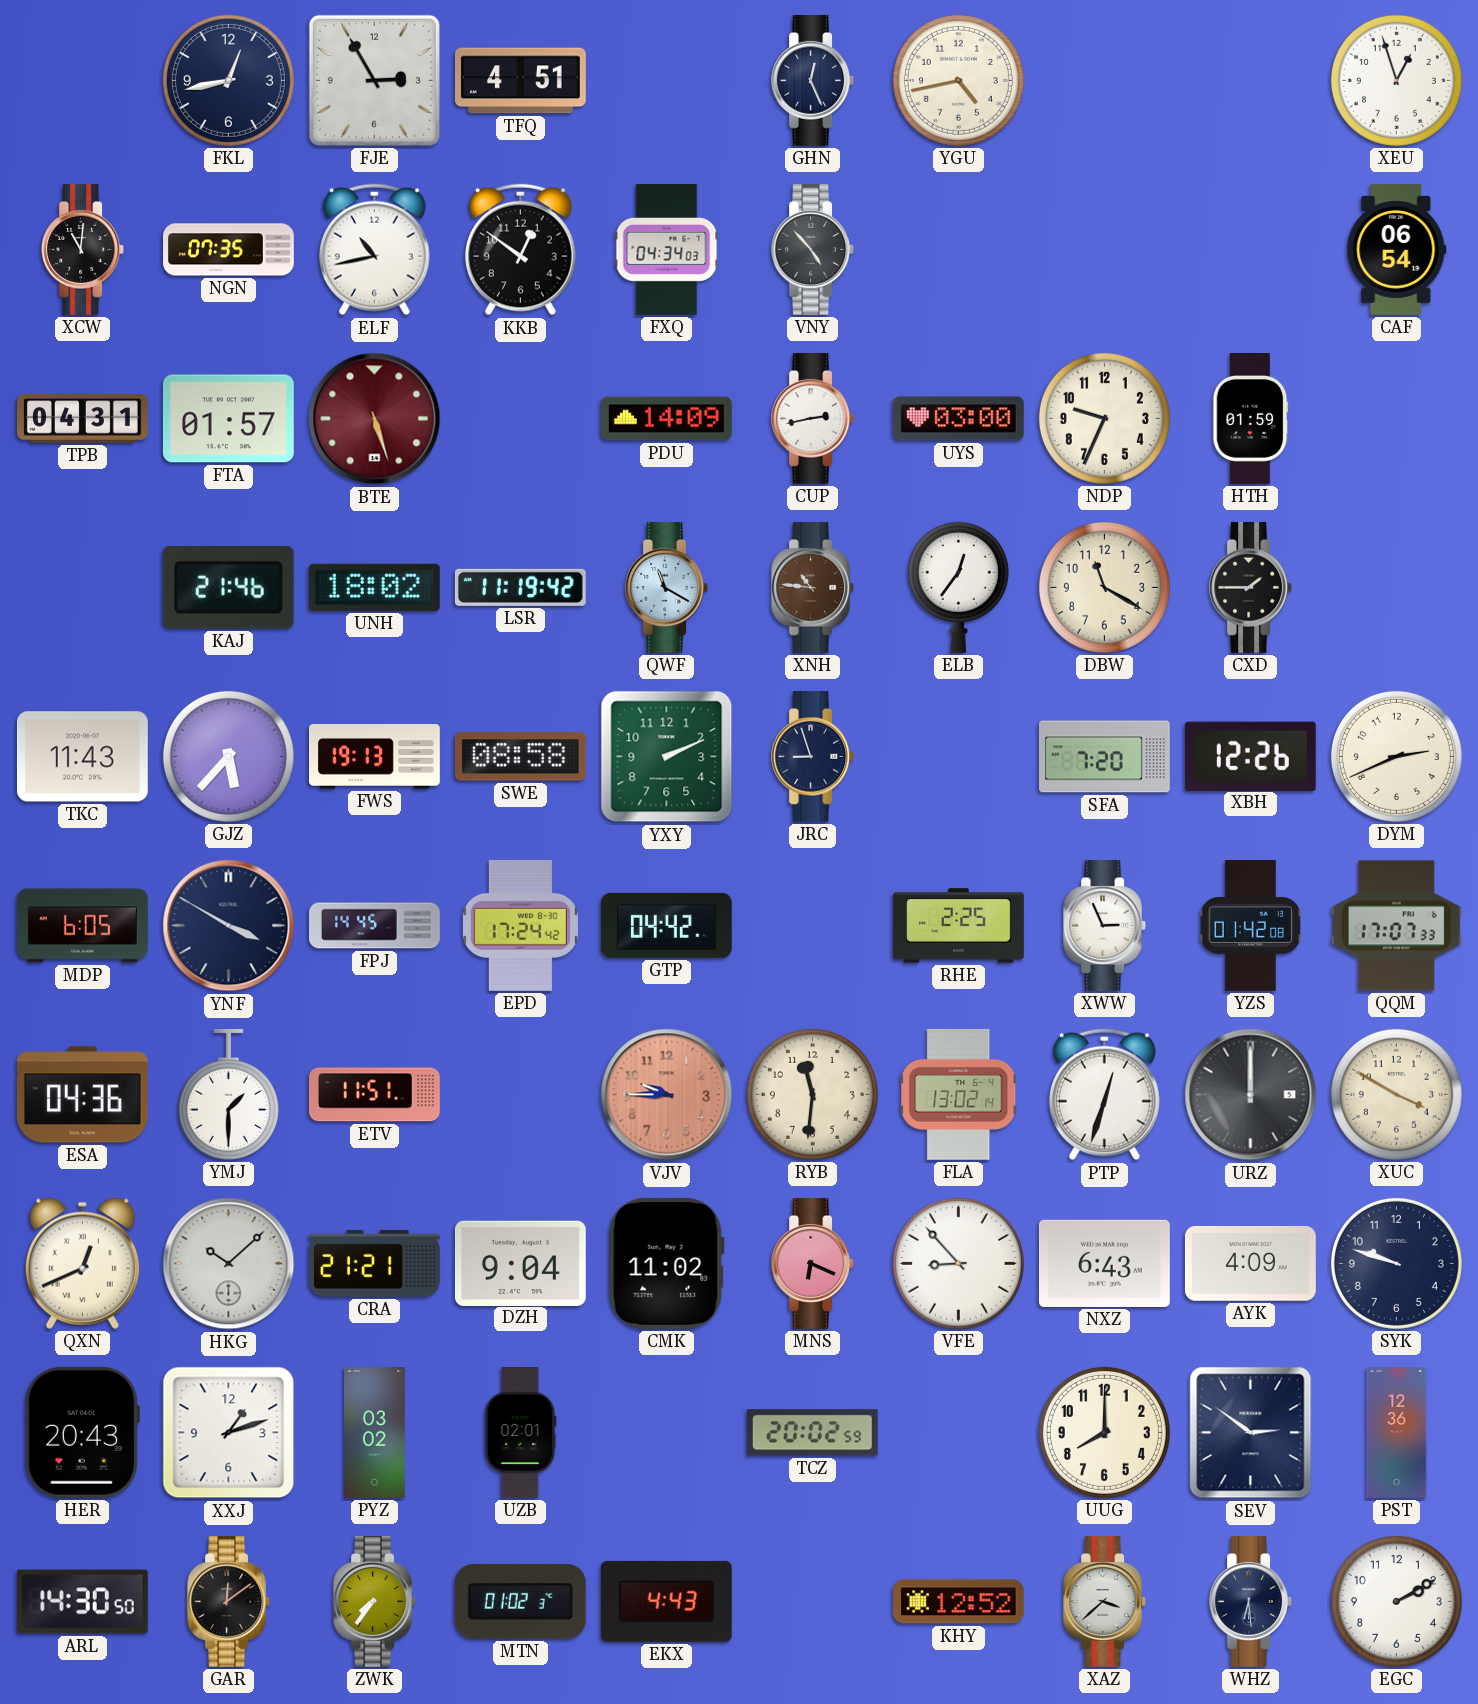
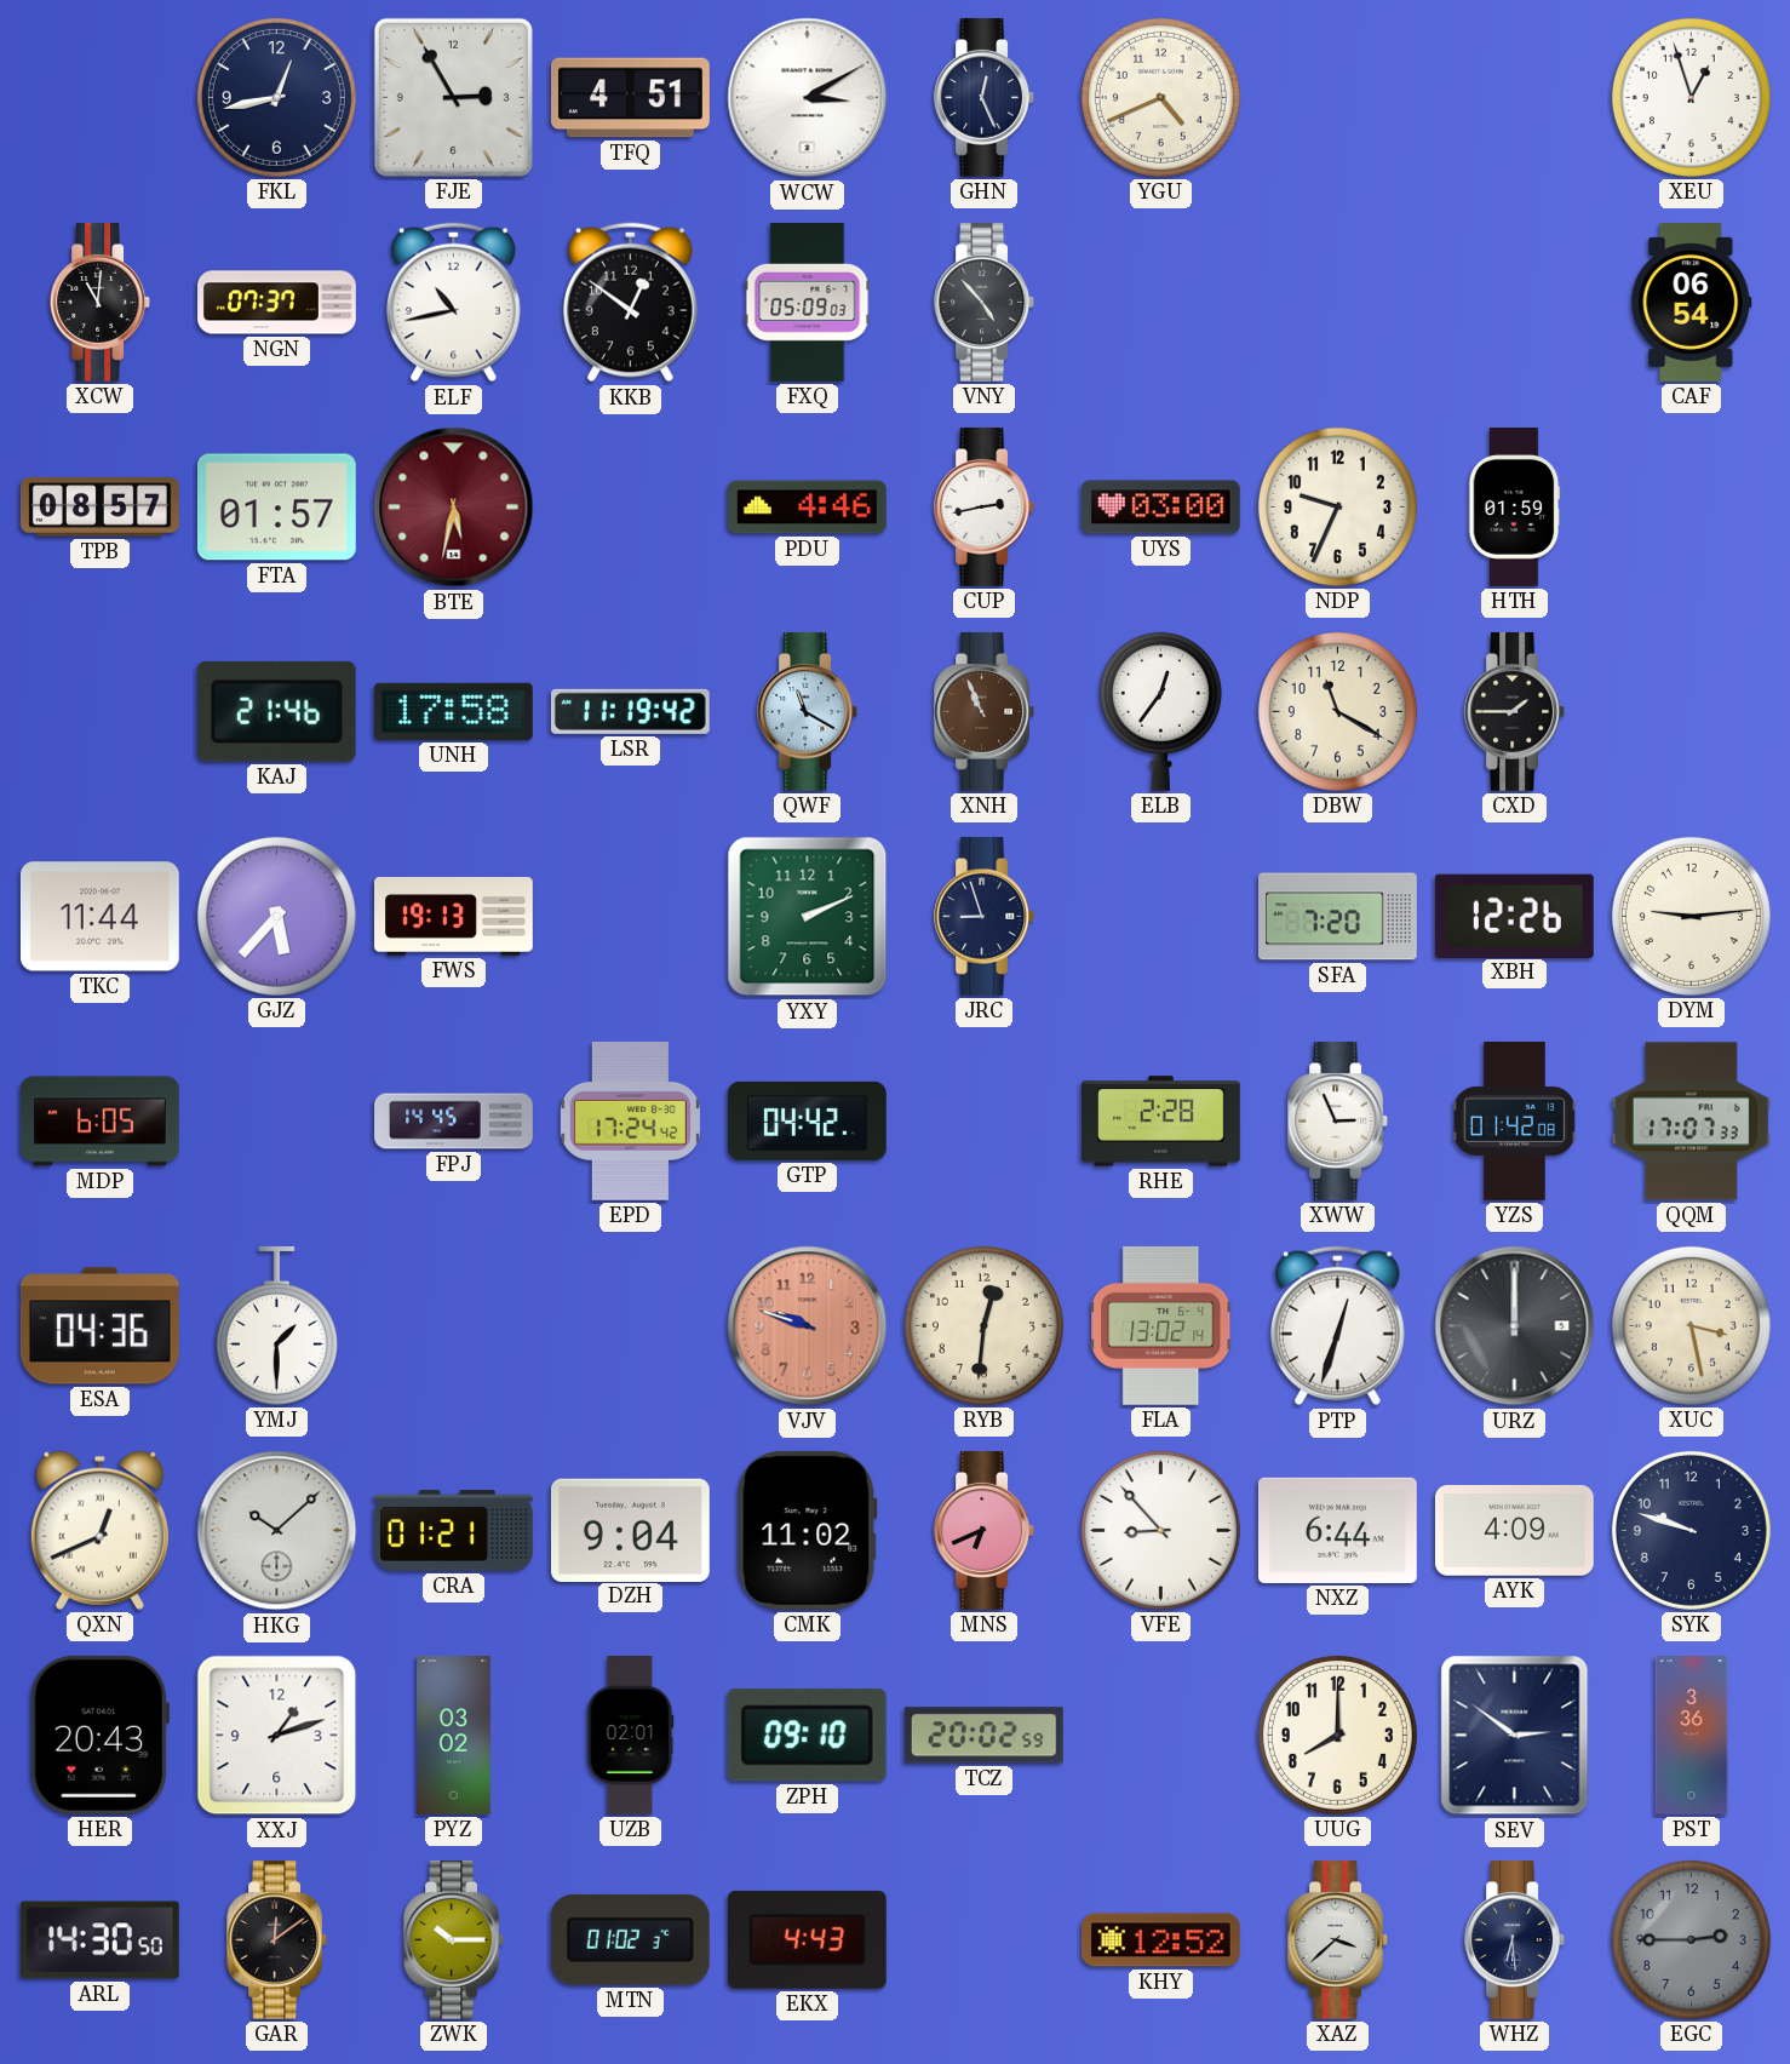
WCW: none -> 3:10
YGU: 4:43 -> 4:41
NGN: 07:35 -> 07:37
FXQ: 04:34 -> 05:09
TPB: 04:31 -> 08:57
BTE: 5:27 -> 5:32
PDU: 14:09 -> 4:46
UNH: 18:02 -> 17:58
XNH: 10:46 -> 10:56
TKC: 11:43 -> 11:44
SWE: 08:58 -> none
DYM: 2:41 -> 9:14
YNF: 3:50 -> none
RHE: 2:25 -> 2:28
ETV: 11:51 -> none
VJV: 9:45 -> 9:48
RYB: 11:31 -> 12:31
XUC: 3:50 -> 3:28
CRA: 21:21 -> 01:21
MNS: 6:19 -> 6:41
NXZ: 6:43 -> 6:44
ZPH: none -> 09:10
PST: 12:36 -> 3:36
ZWK: 7:36 -> 10:15
EGC: 2:10 -> 2:45
EGC dial: white -> grey
